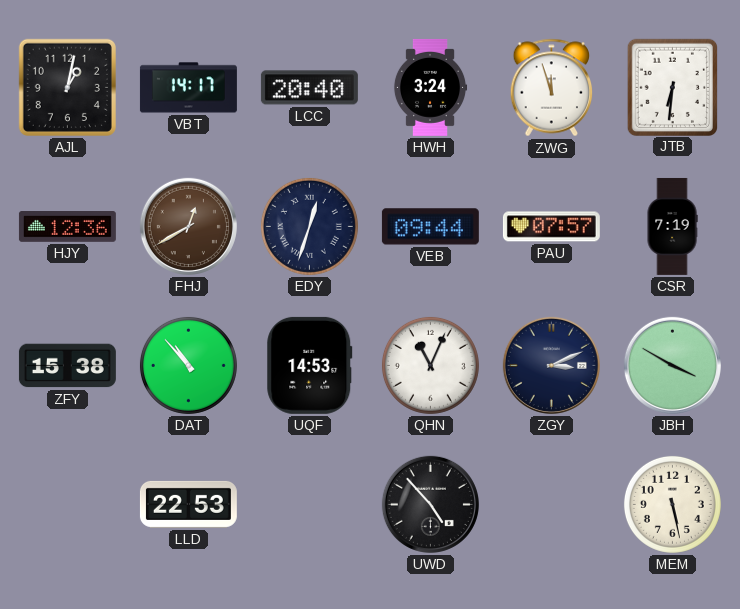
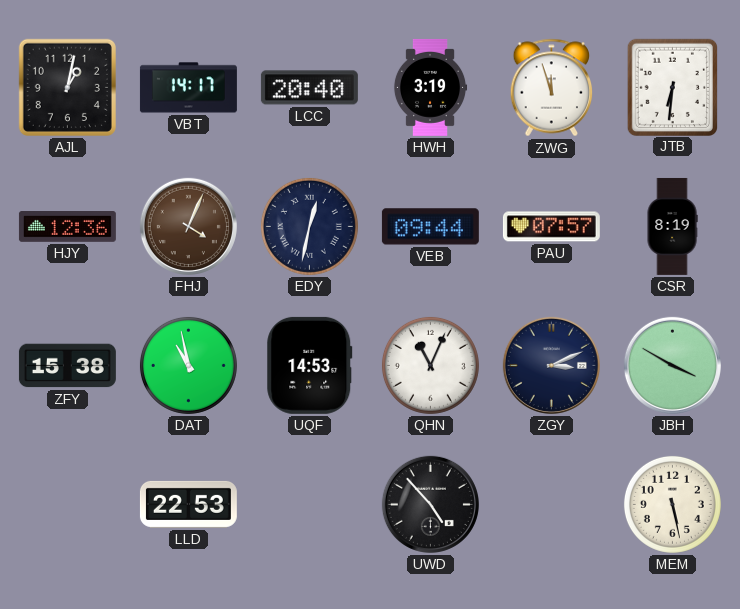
HWH: 3:24 -> 3:19
FHJ: 12:40 -> 4:04
EDY: 12:33 -> 12:32
CSR: 7:19 -> 8:19
DAT: 10:53 -> 10:58
